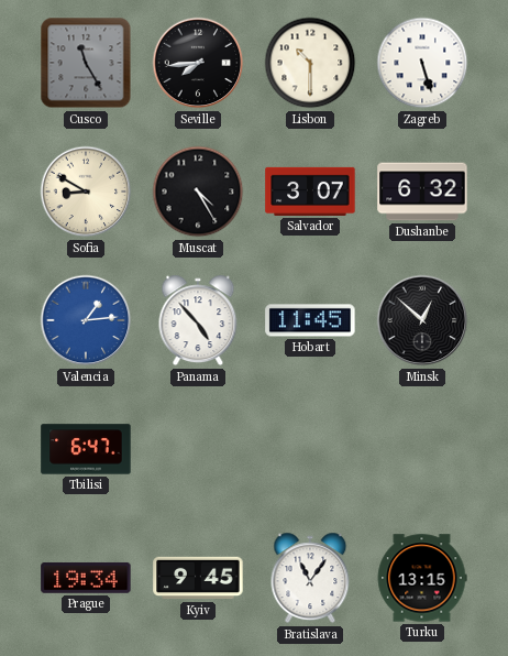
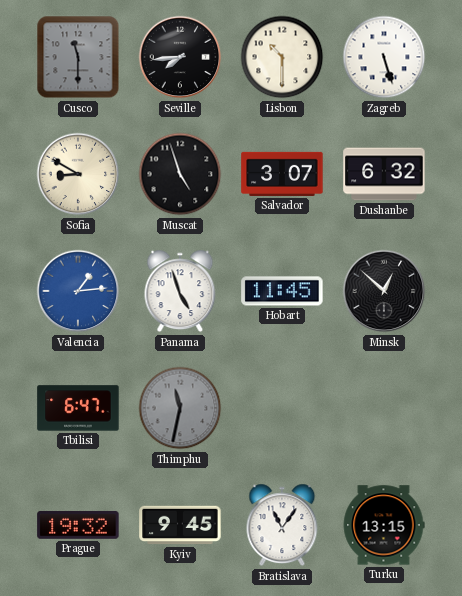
Cusco: 11:25 -> 11:30
Muscat: 4:25 -> 4:57
Panama: 4:53 -> 4:57
Thimphu: none -> 11:32
Prague: 19:34 -> 19:32
